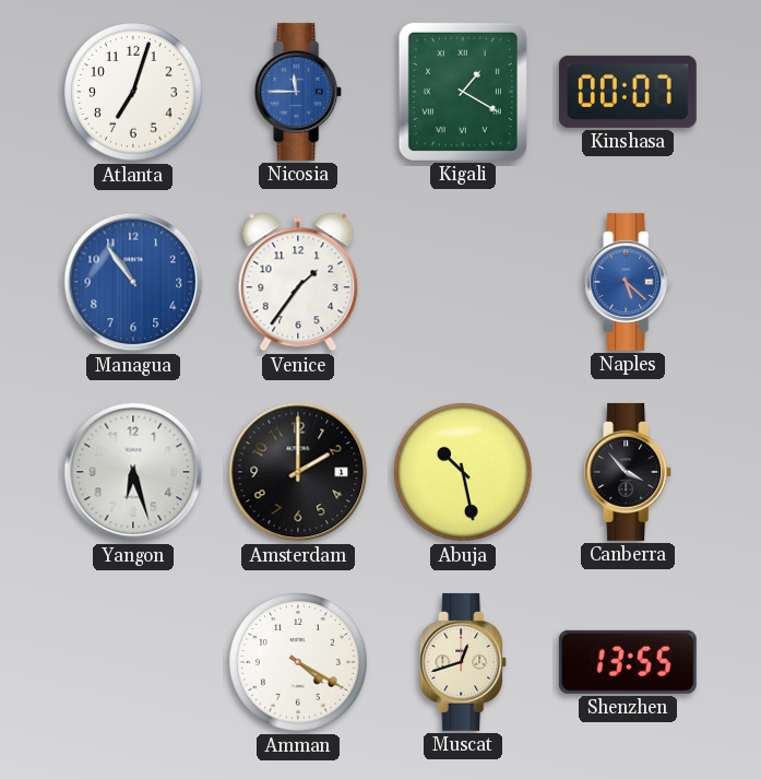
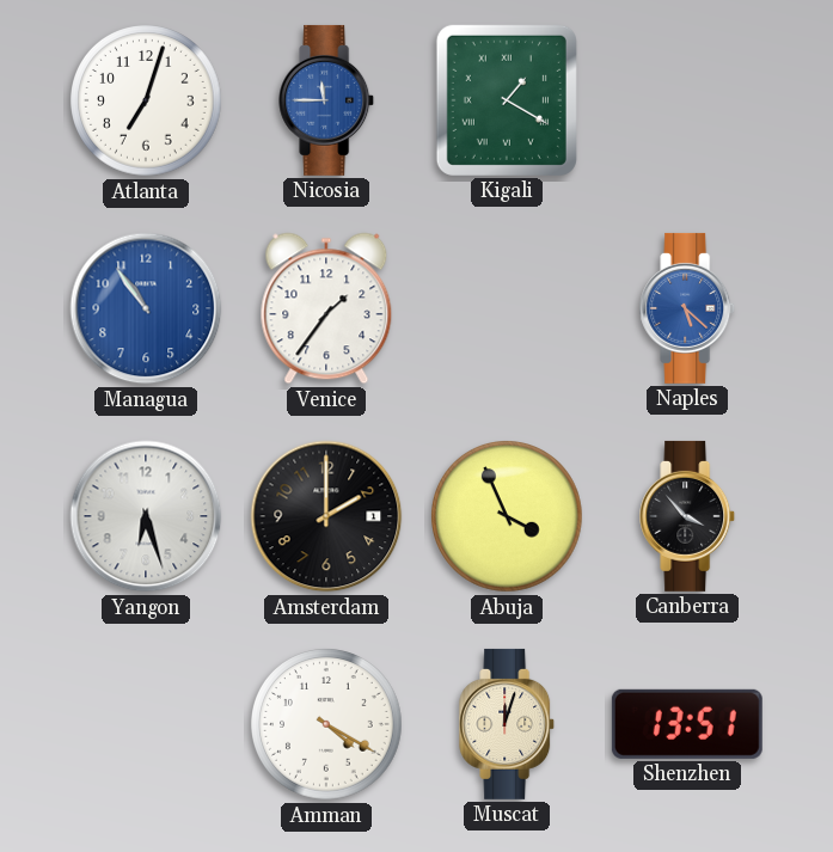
Kinshasa: 00:07 -> none
Abuja: 10:28 -> 3:56
Muscat: 12:42 -> 12:03
Shenzhen: 13:55 -> 13:51
